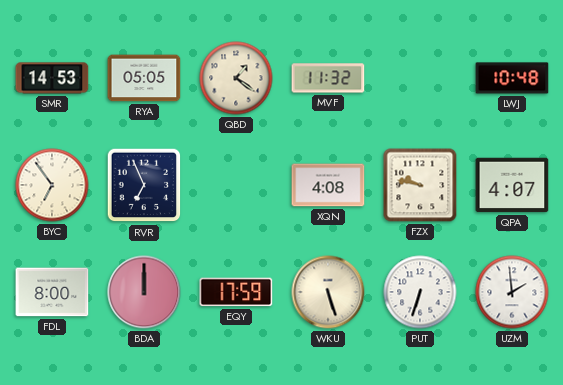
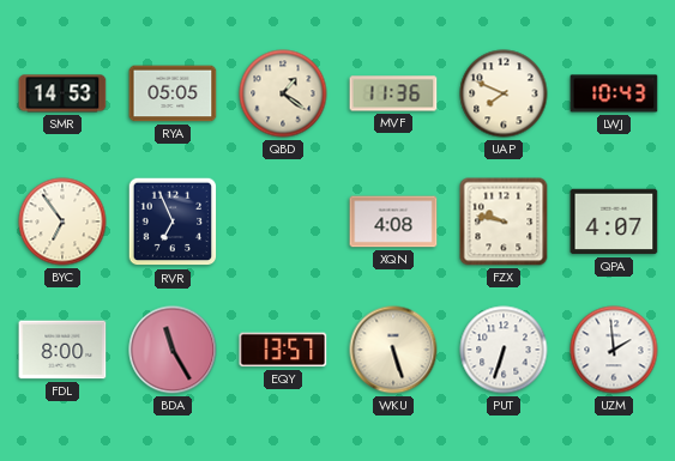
MVF: 11:32 -> 11:36
UAP: none -> 7:49
LWJ: 10:48 -> 10:43
BDA: 12:00 -> 11:25
EQY: 17:59 -> 13:57
